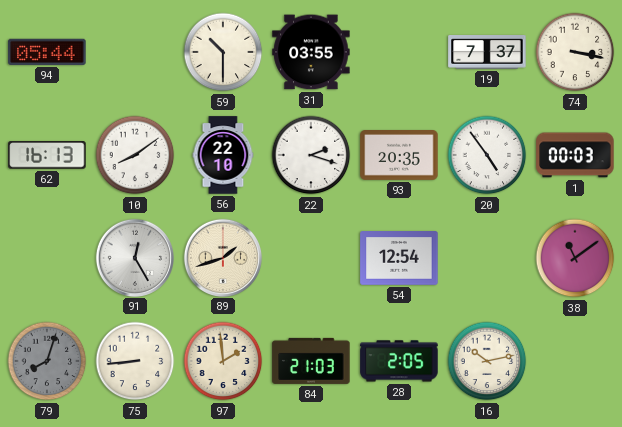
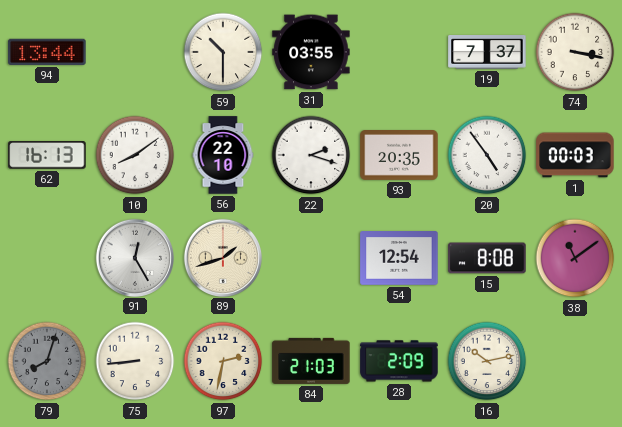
94: 05:44 -> 13:44
15: none -> 8:08
97: 1:59 -> 2:32
28: 2:05 -> 2:09
